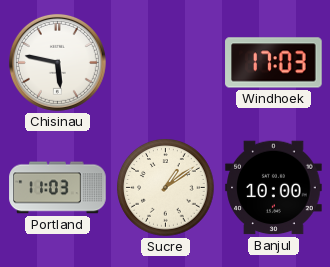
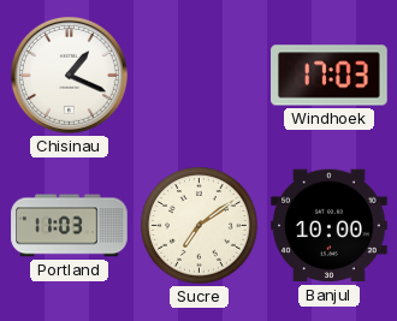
Chisinau: 5:47 -> 1:19
Sucre: 1:09 -> 7:09
